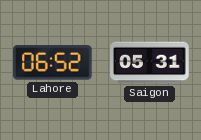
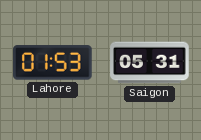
Lahore: 06:52 -> 01:53
